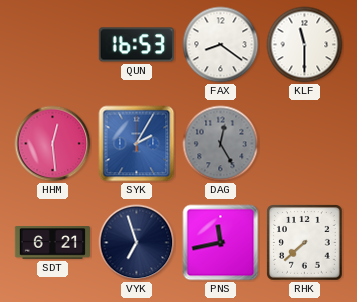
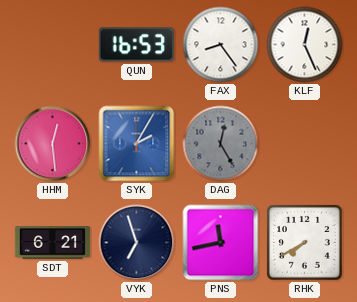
FAX: 8:21 -> 8:24
KLF: 11:30 -> 12:26
RHK: 7:38 -> 7:40
